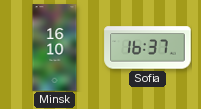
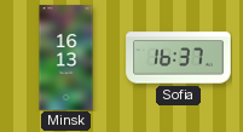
Minsk: 16:10 -> 16:13
